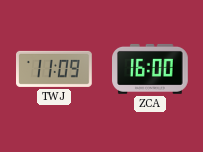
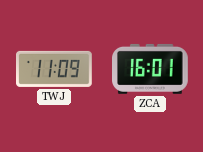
ZCA: 16:00 -> 16:01
